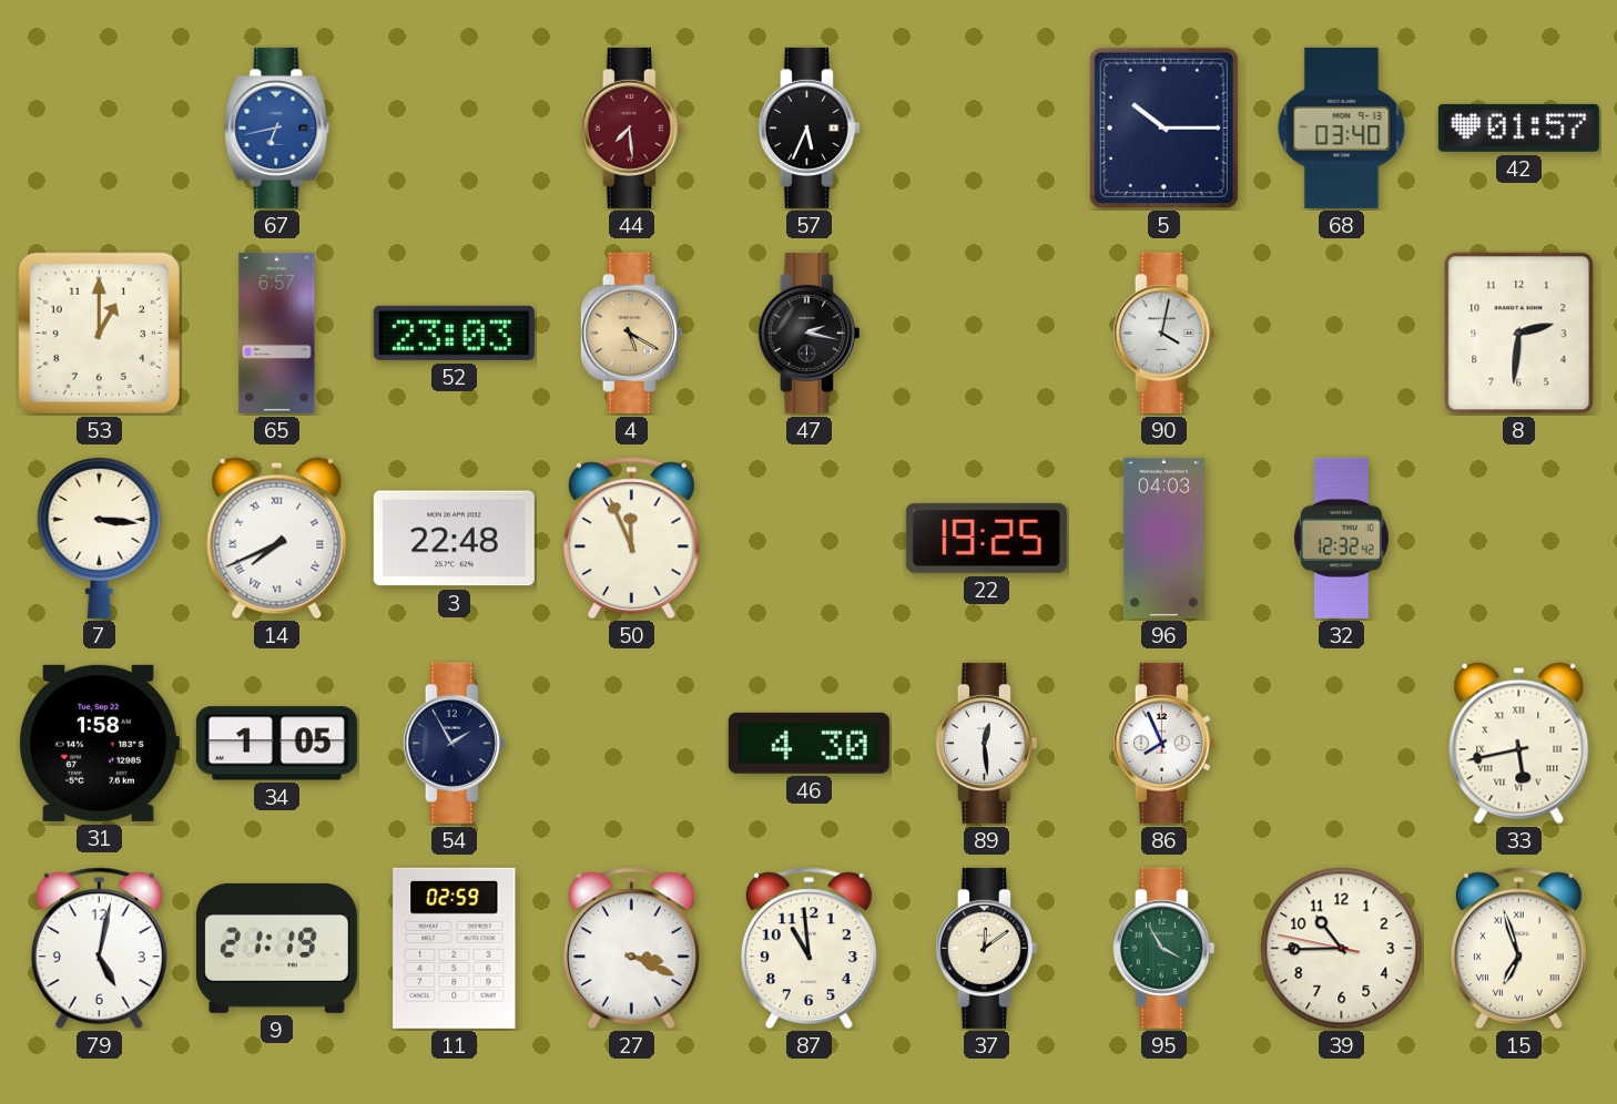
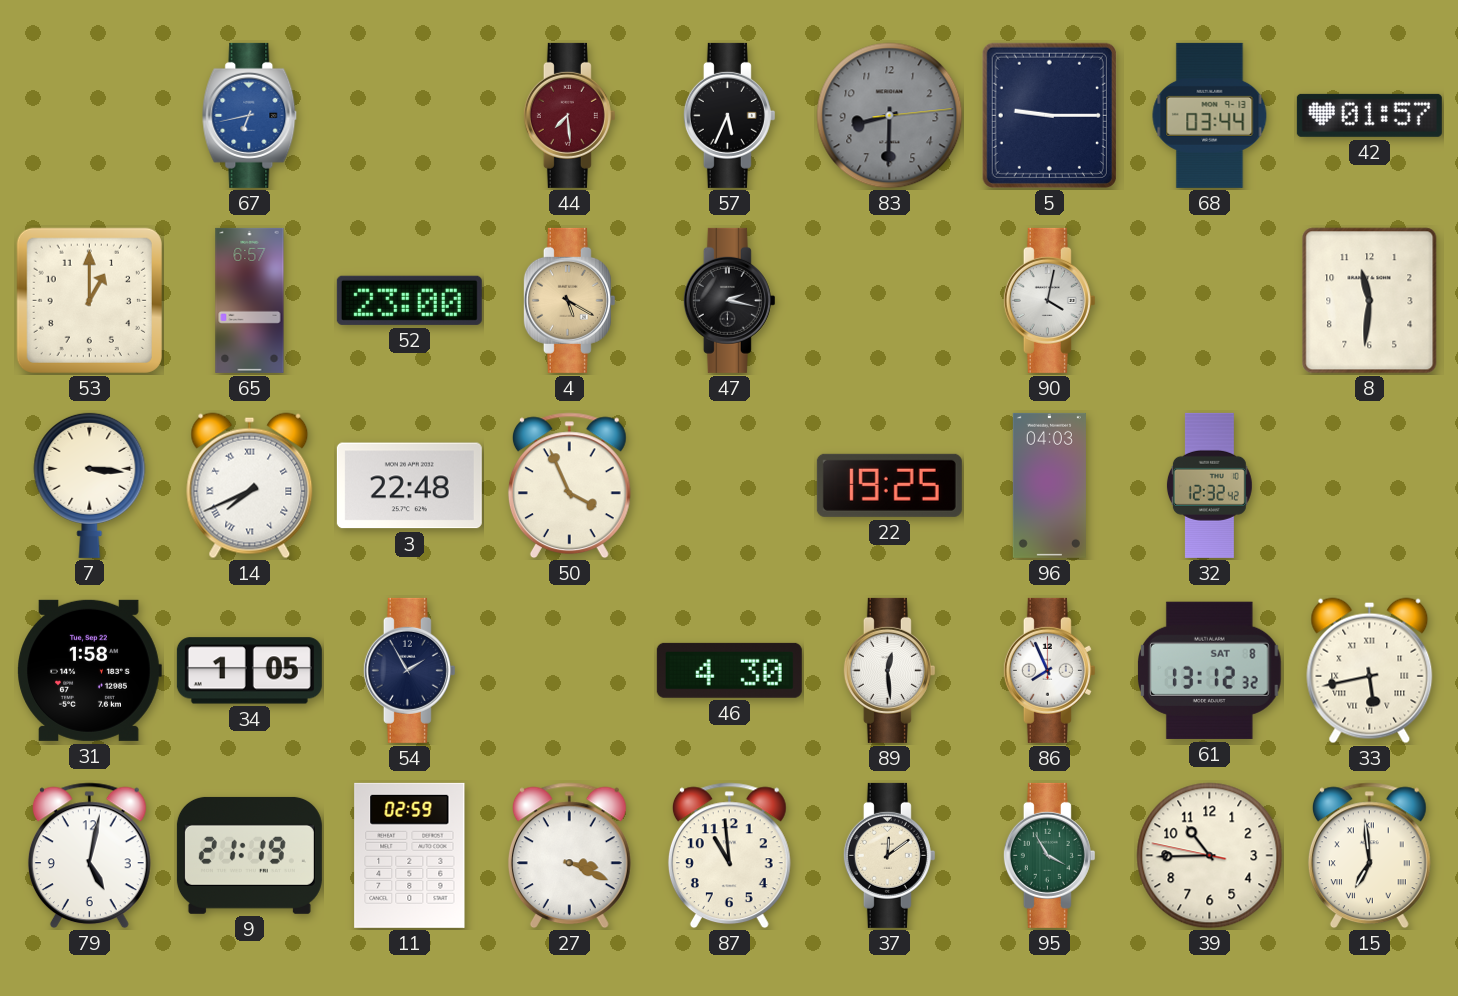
83: none -> 8:30
5: 10:15 -> 9:15
68: 03:40 -> 03:44
52: 23:03 -> 23:00
8: 2:31 -> 11:31
50: 11:56 -> 3:56
61: none -> 13:12
15: 6:57 -> 6:59
